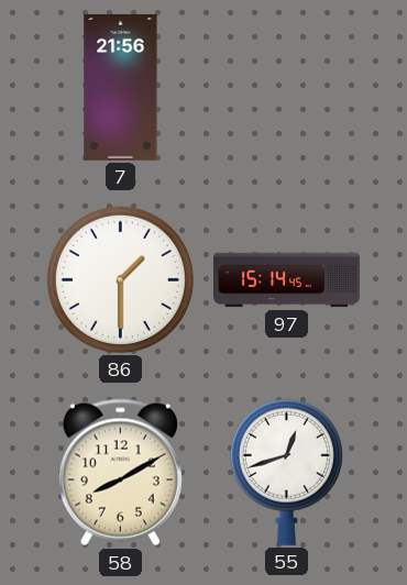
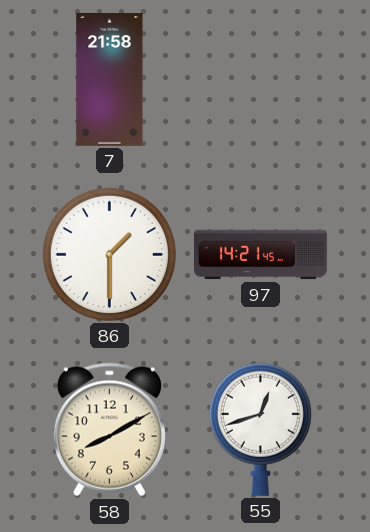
7: 21:56 -> 21:58
97: 15:14 -> 14:21
